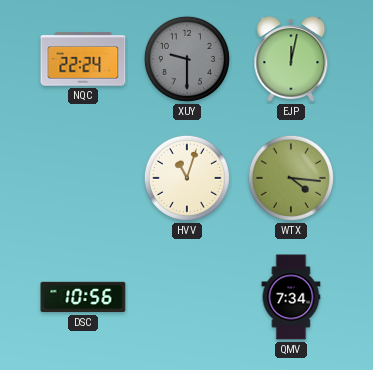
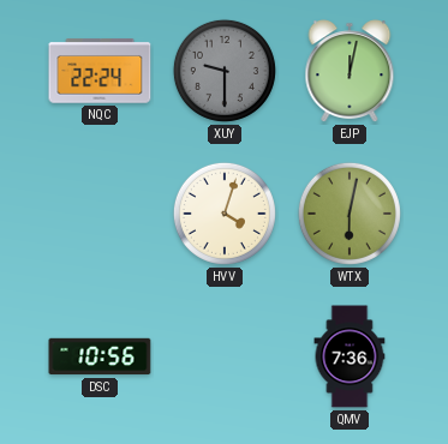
HVV: 11:03 -> 4:03
WTX: 4:16 -> 6:02
QMV: 7:34 -> 7:36
